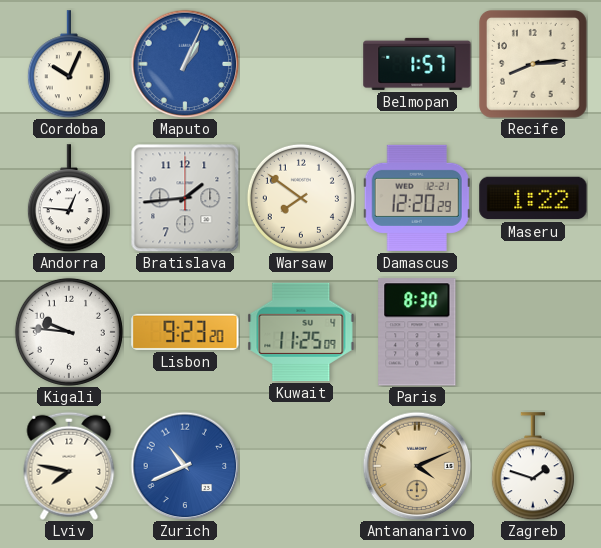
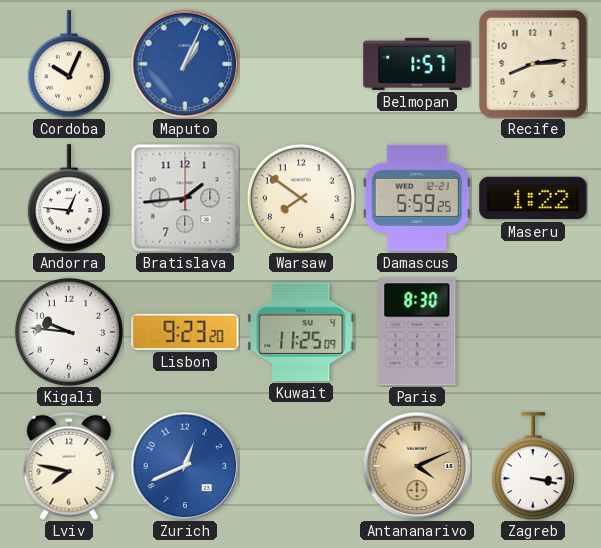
Damascus: 12:20 -> 5:59
Zurich: 10:41 -> 12:41
Zagreb: 1:48 -> 3:17
